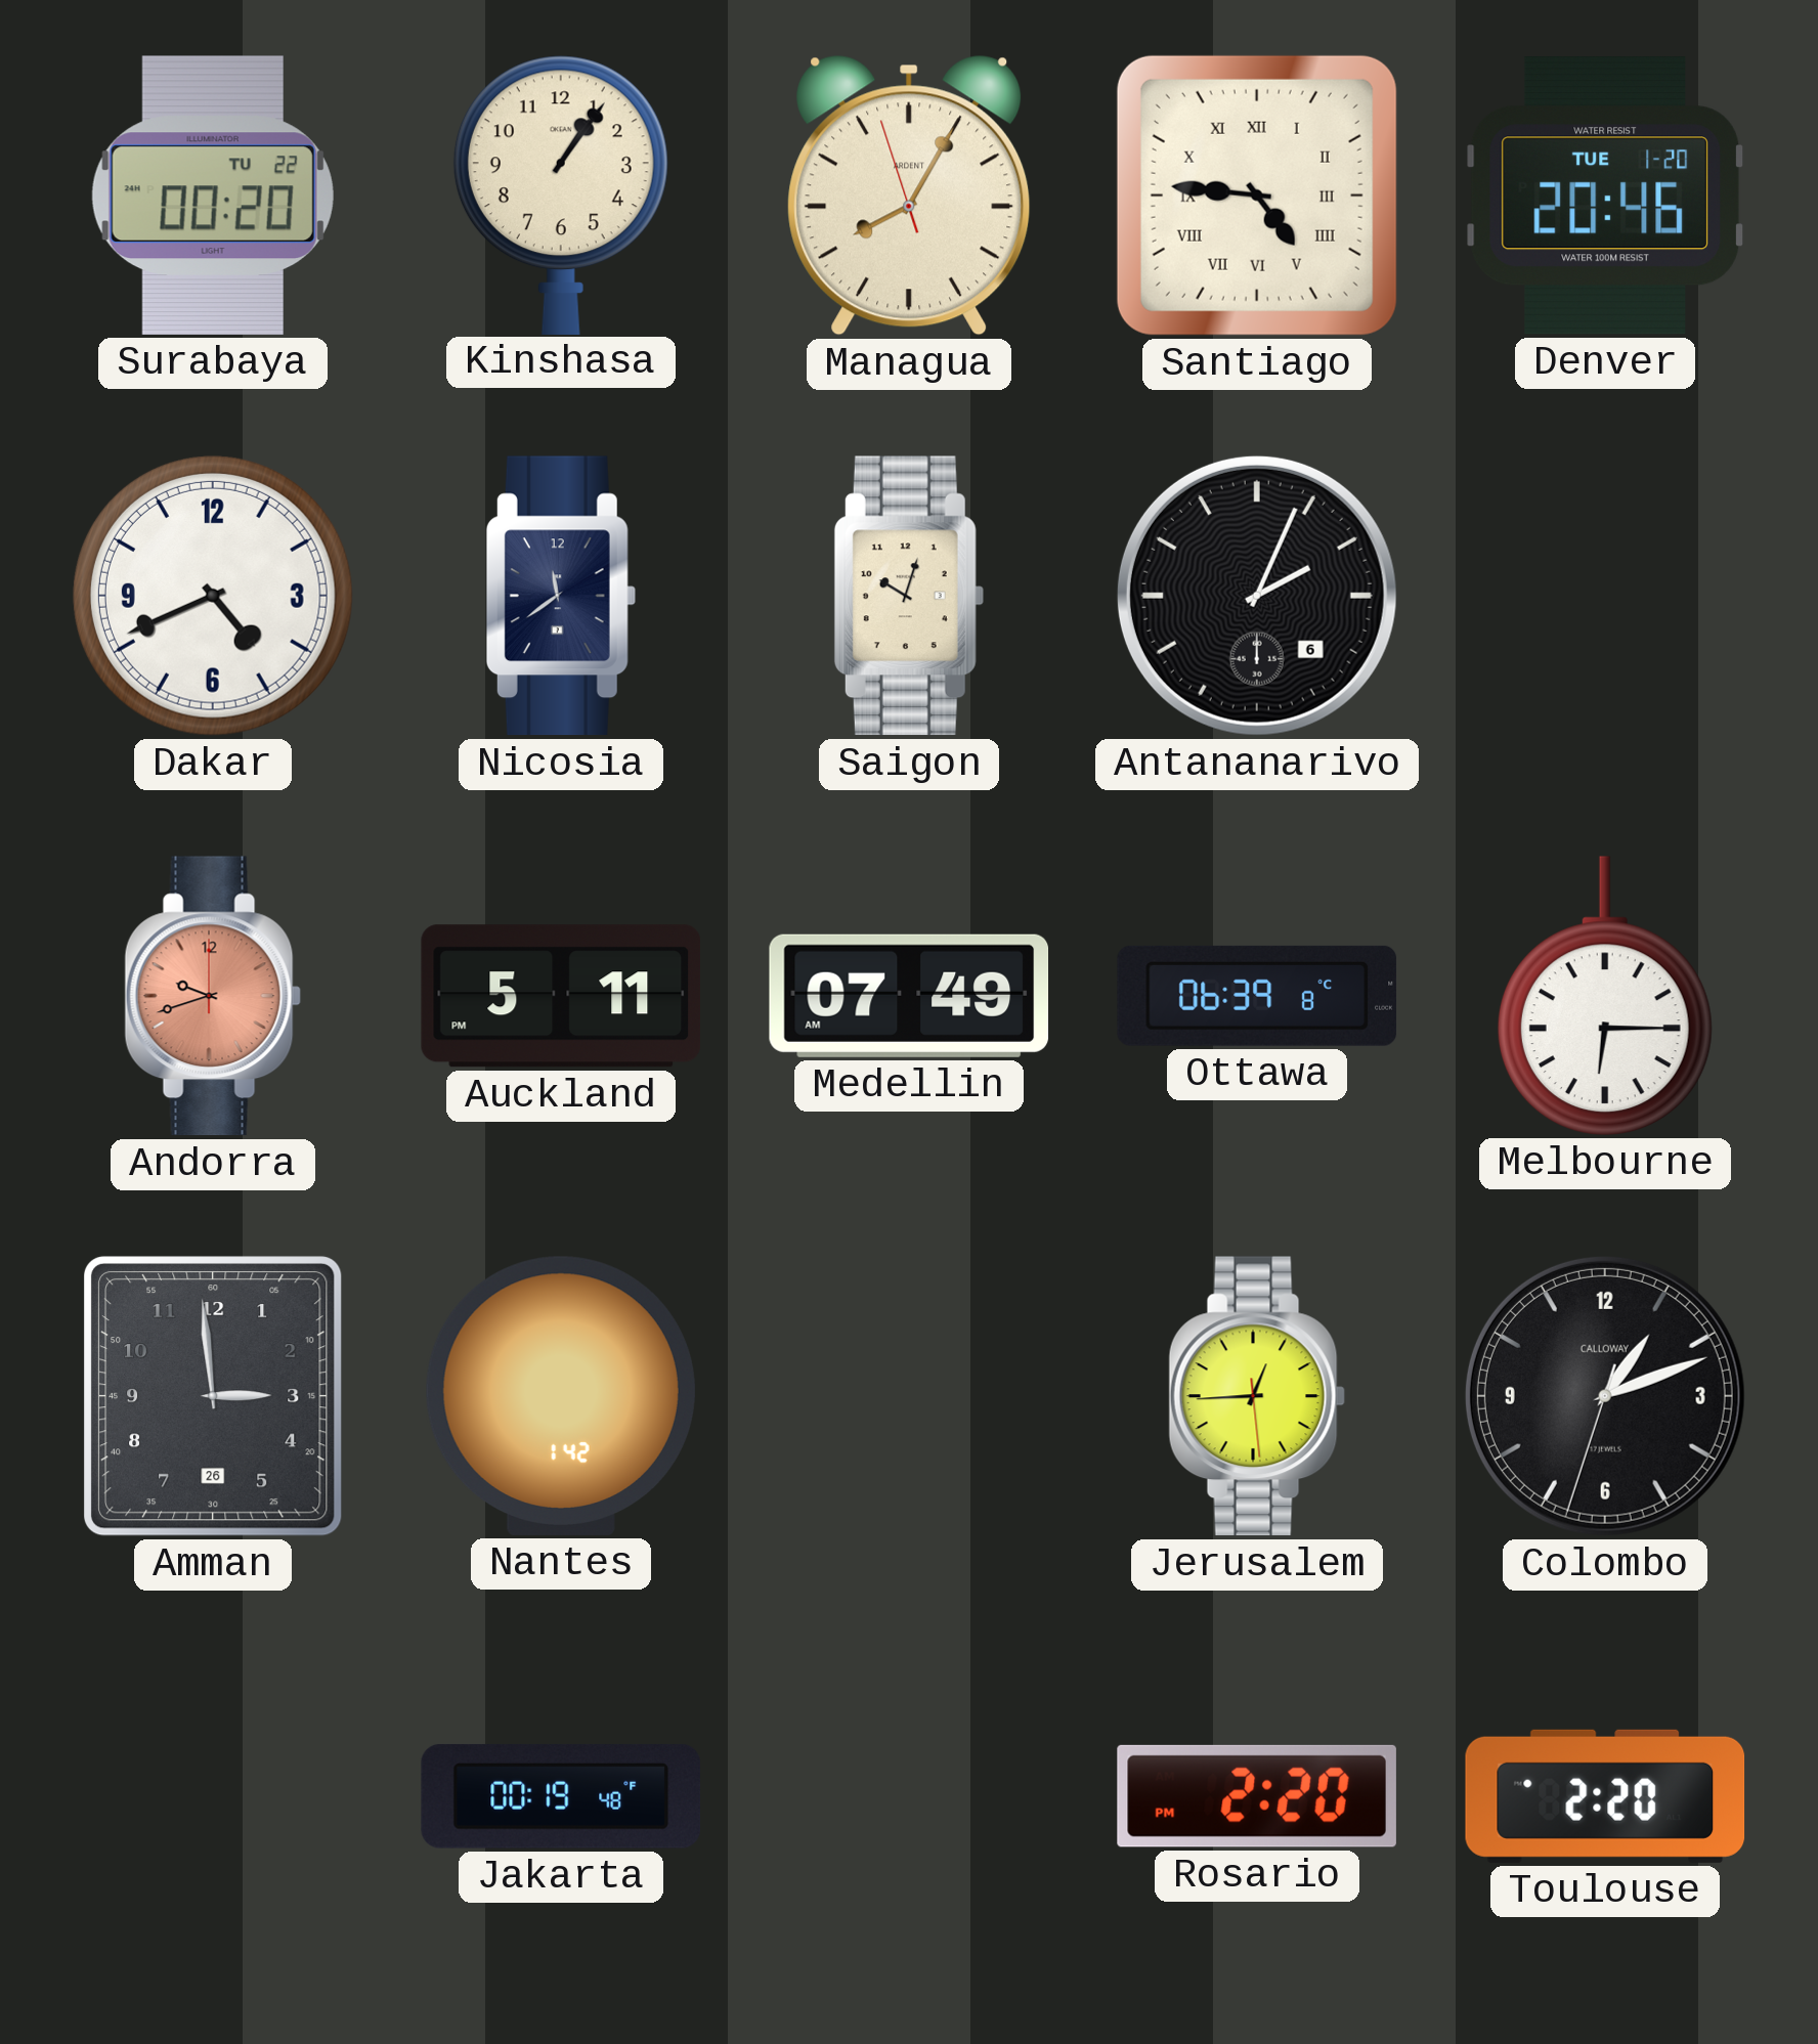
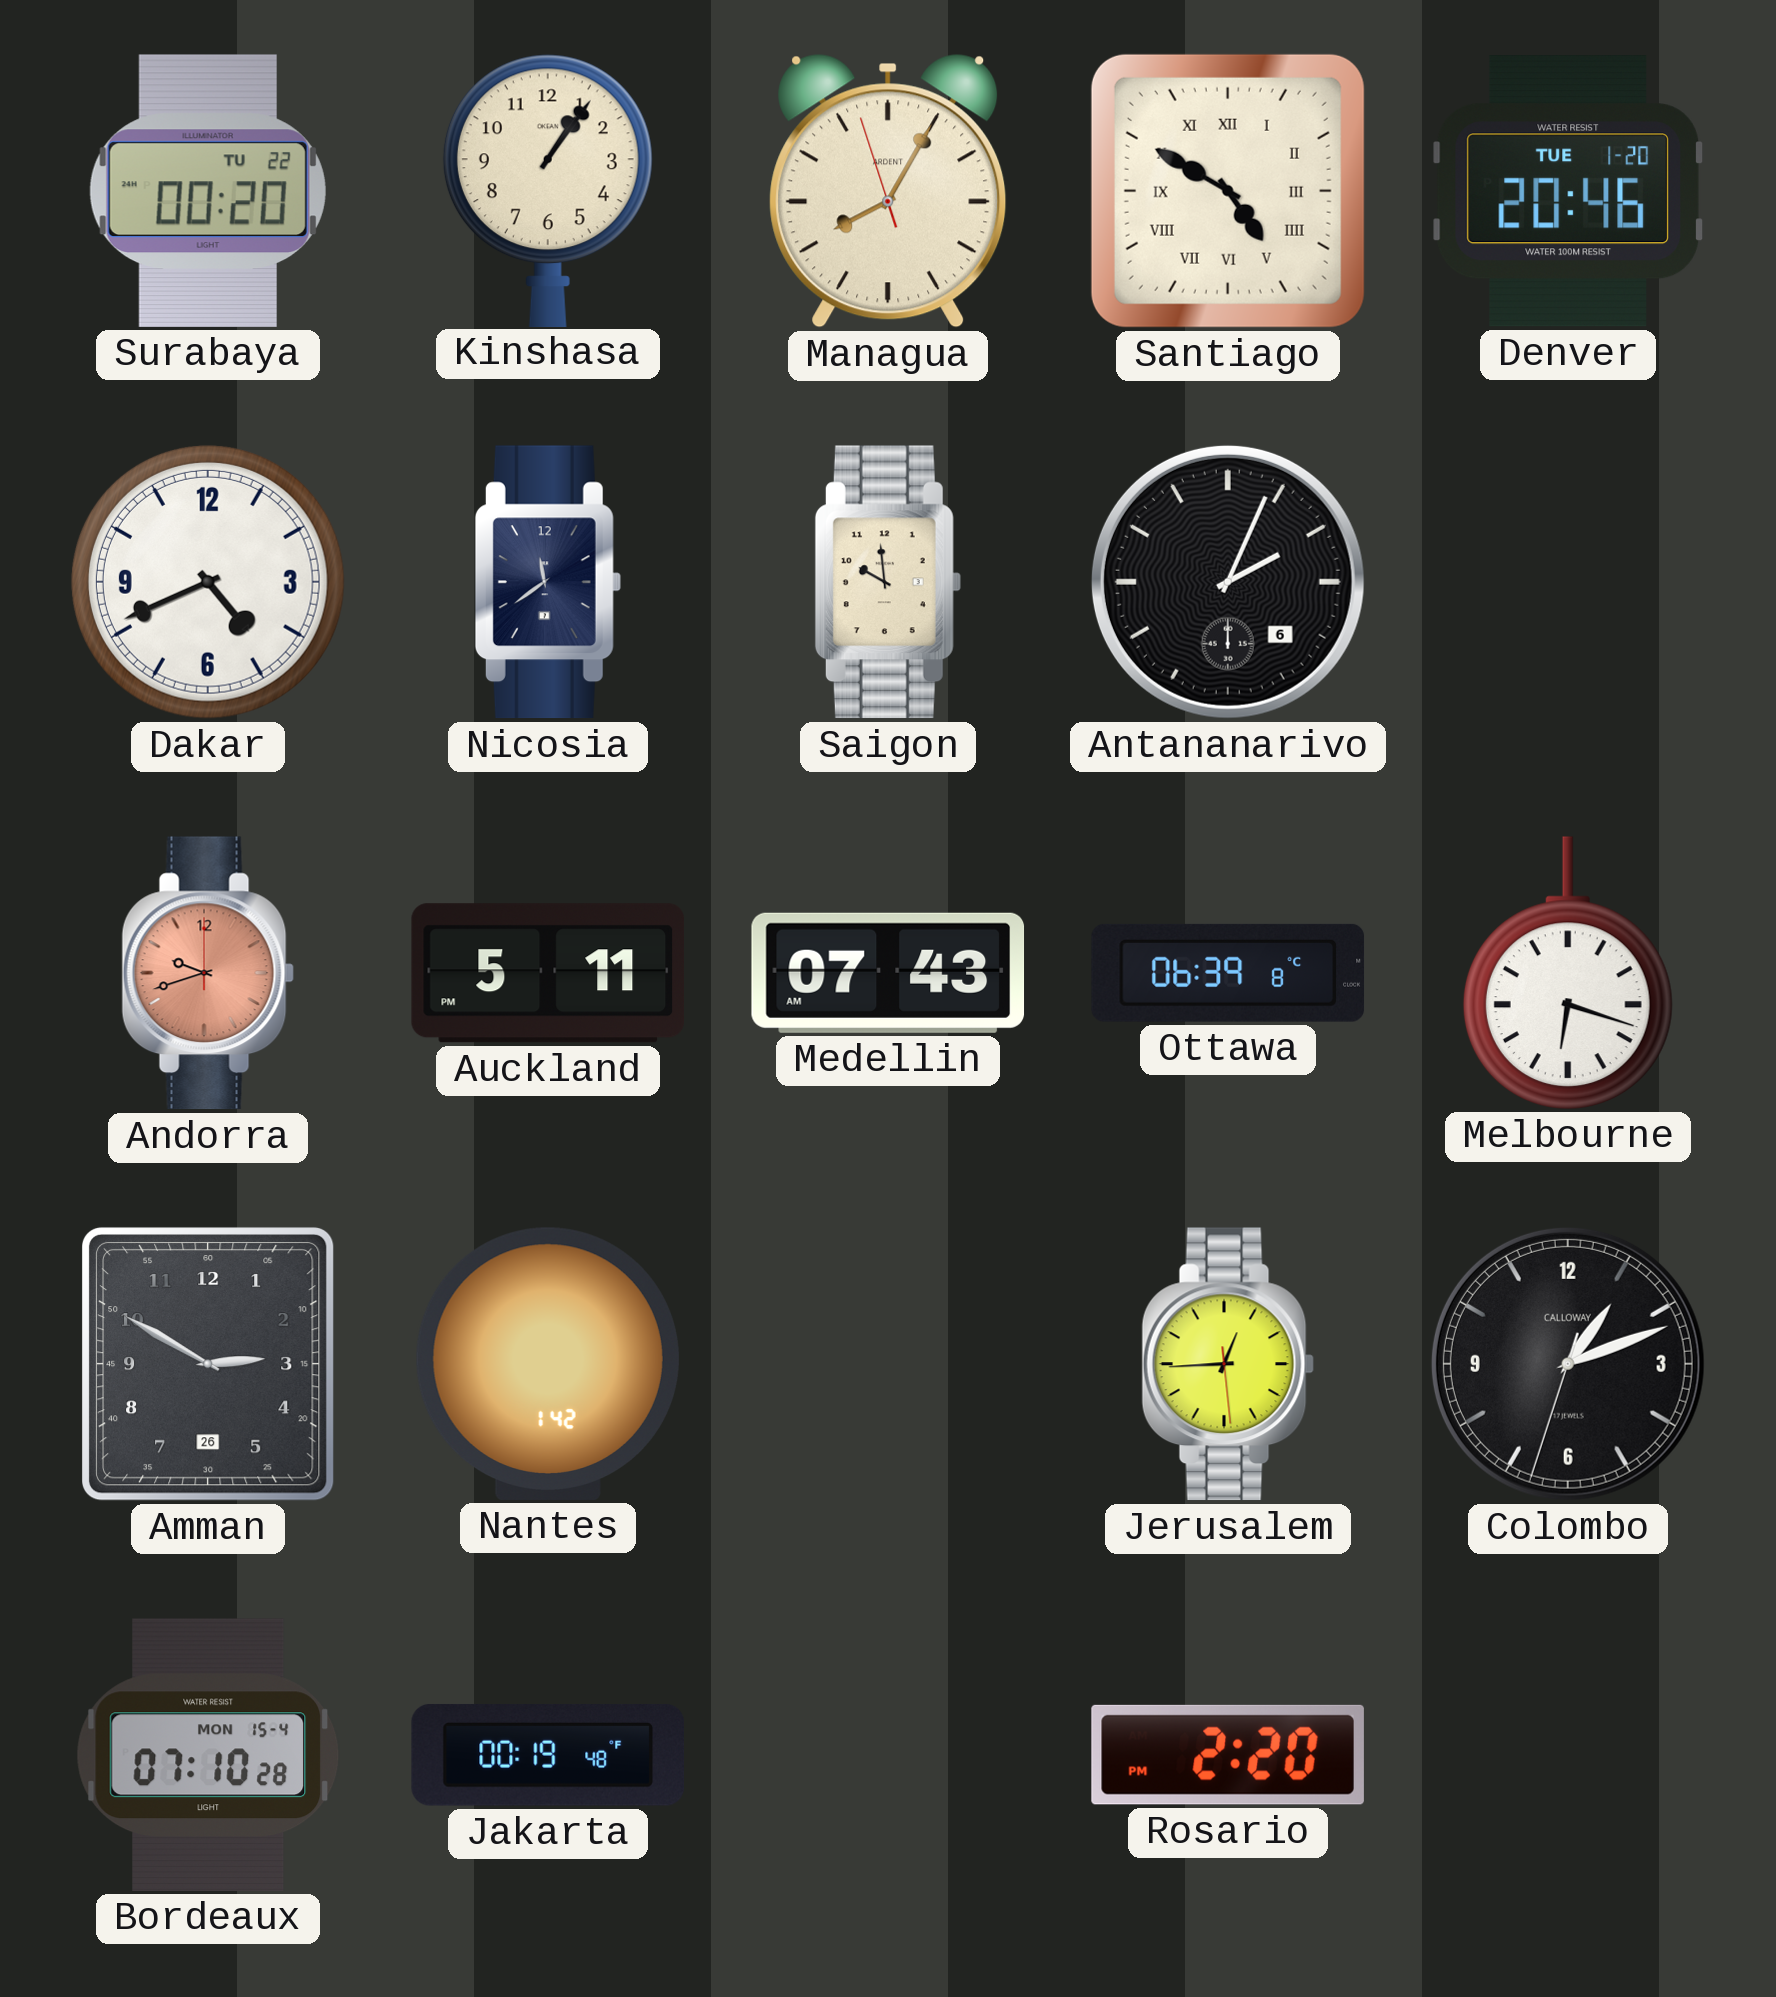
Santiago: 4:46 -> 4:50
Saigon: 10:03 -> 9:59
Medellin: 07:49 -> 07:43
Melbourne: 6:15 -> 6:18
Amman: 2:59 -> 2:50
Bordeaux: none -> 07:10
Toulouse: 2:20 -> none
